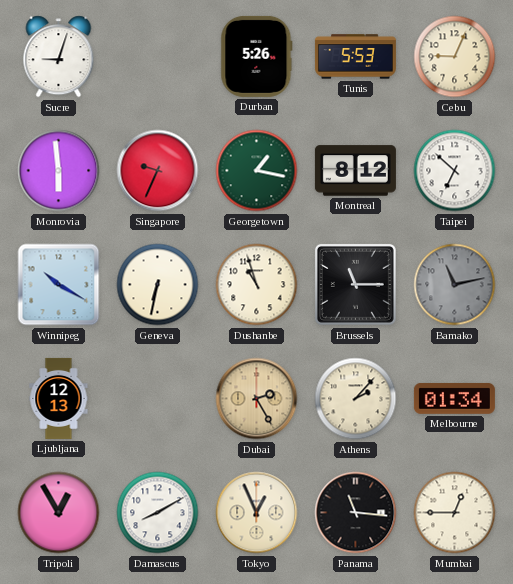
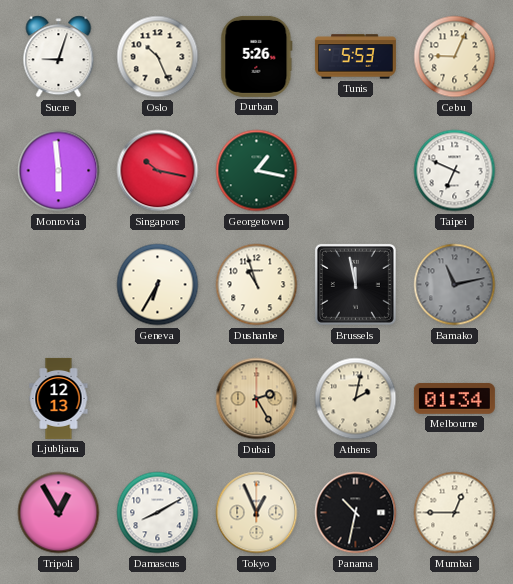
Oslo: none -> 10:26
Singapore: 9:34 -> 10:17
Montreal: 8:12 -> none
Taipei: 6:52 -> 6:49
Winnipeg: 10:20 -> none
Geneva: 6:32 -> 6:35
Brussels: 11:15 -> 11:58
Athens: 2:07 -> 2:02
Panama: 11:16 -> 10:32
